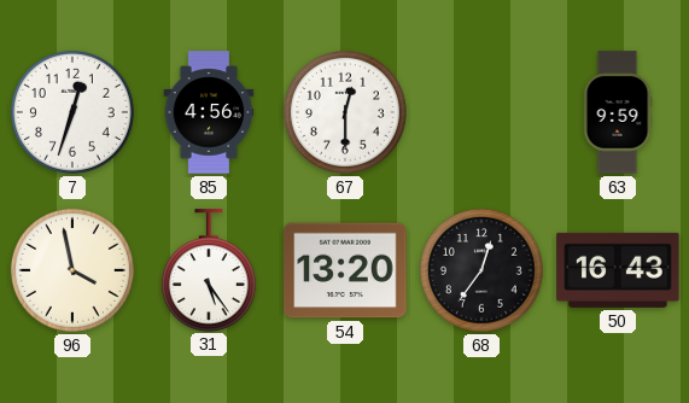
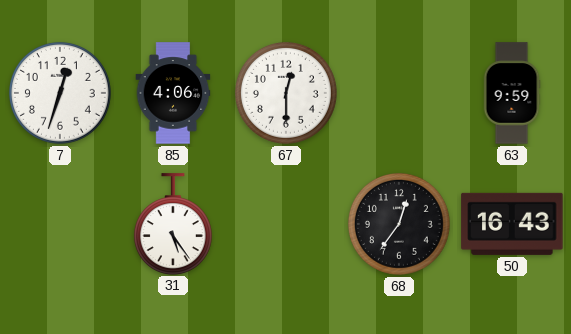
85: 4:56 -> 4:06
96: 3:58 -> none
54: 13:20 -> none
